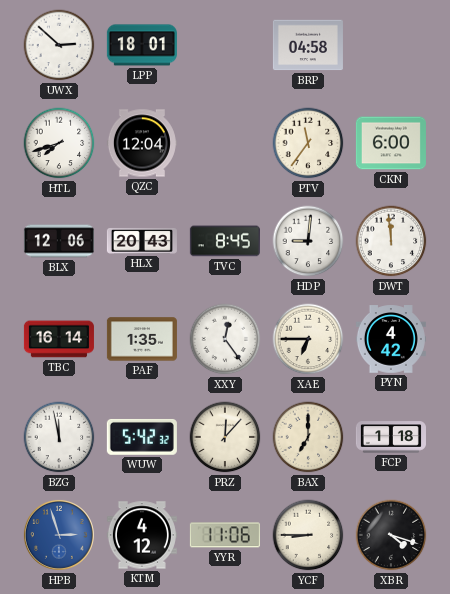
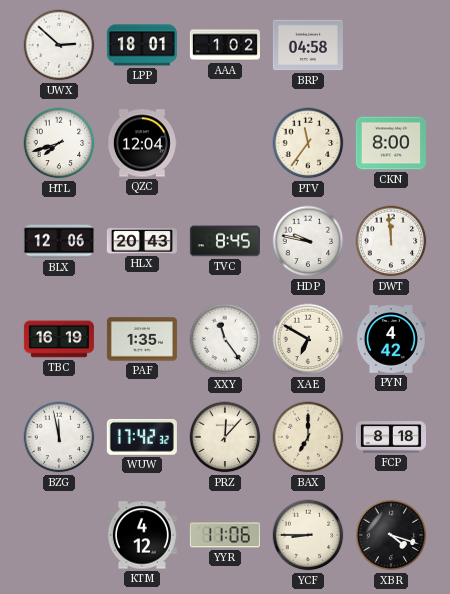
AAA: none -> 1:02
CKN: 6:00 -> 8:00
HDP: 9:01 -> 9:47
TBC: 16:14 -> 16:19
XXY: 12:24 -> 11:24
XAE: 6:45 -> 6:50
WUW: 5:42 -> 17:42
FCP: 1:18 -> 8:18
HPB: 2:57 -> none
